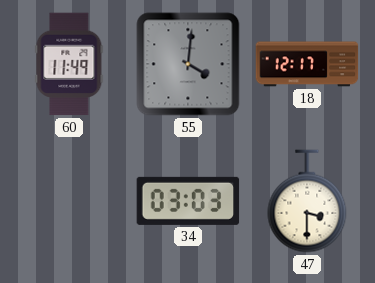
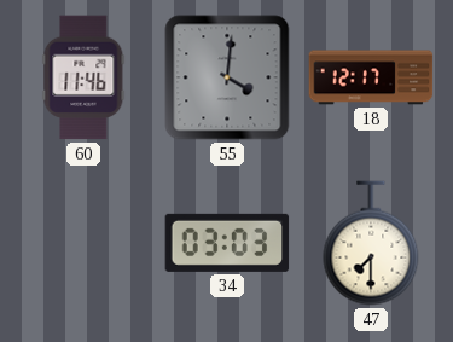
60: 11:49 -> 11:46
47: 3:30 -> 7:30
